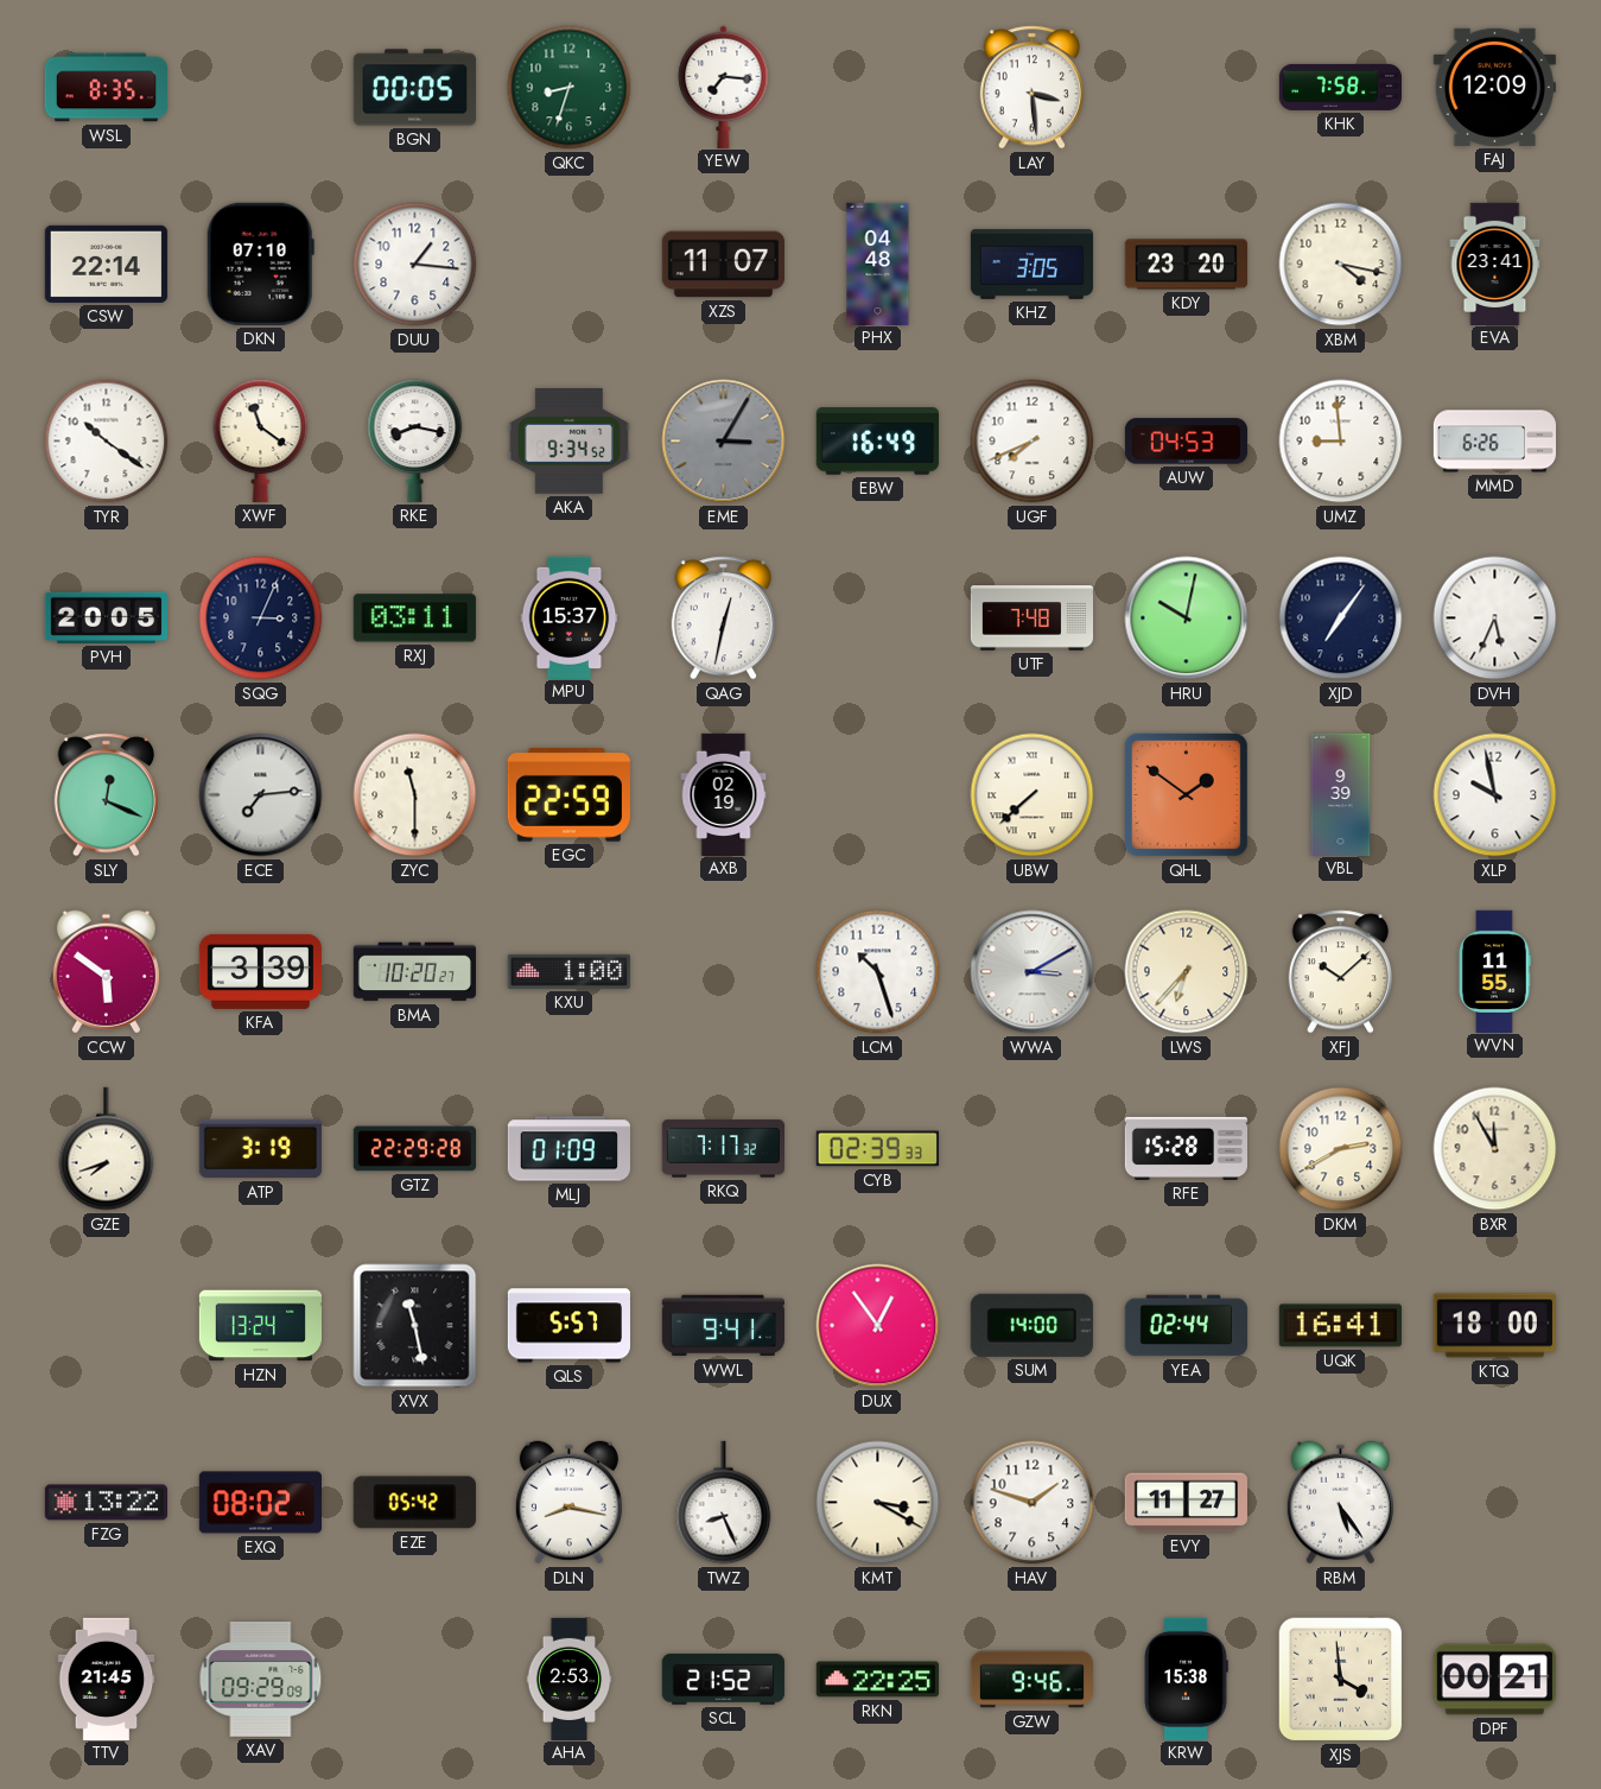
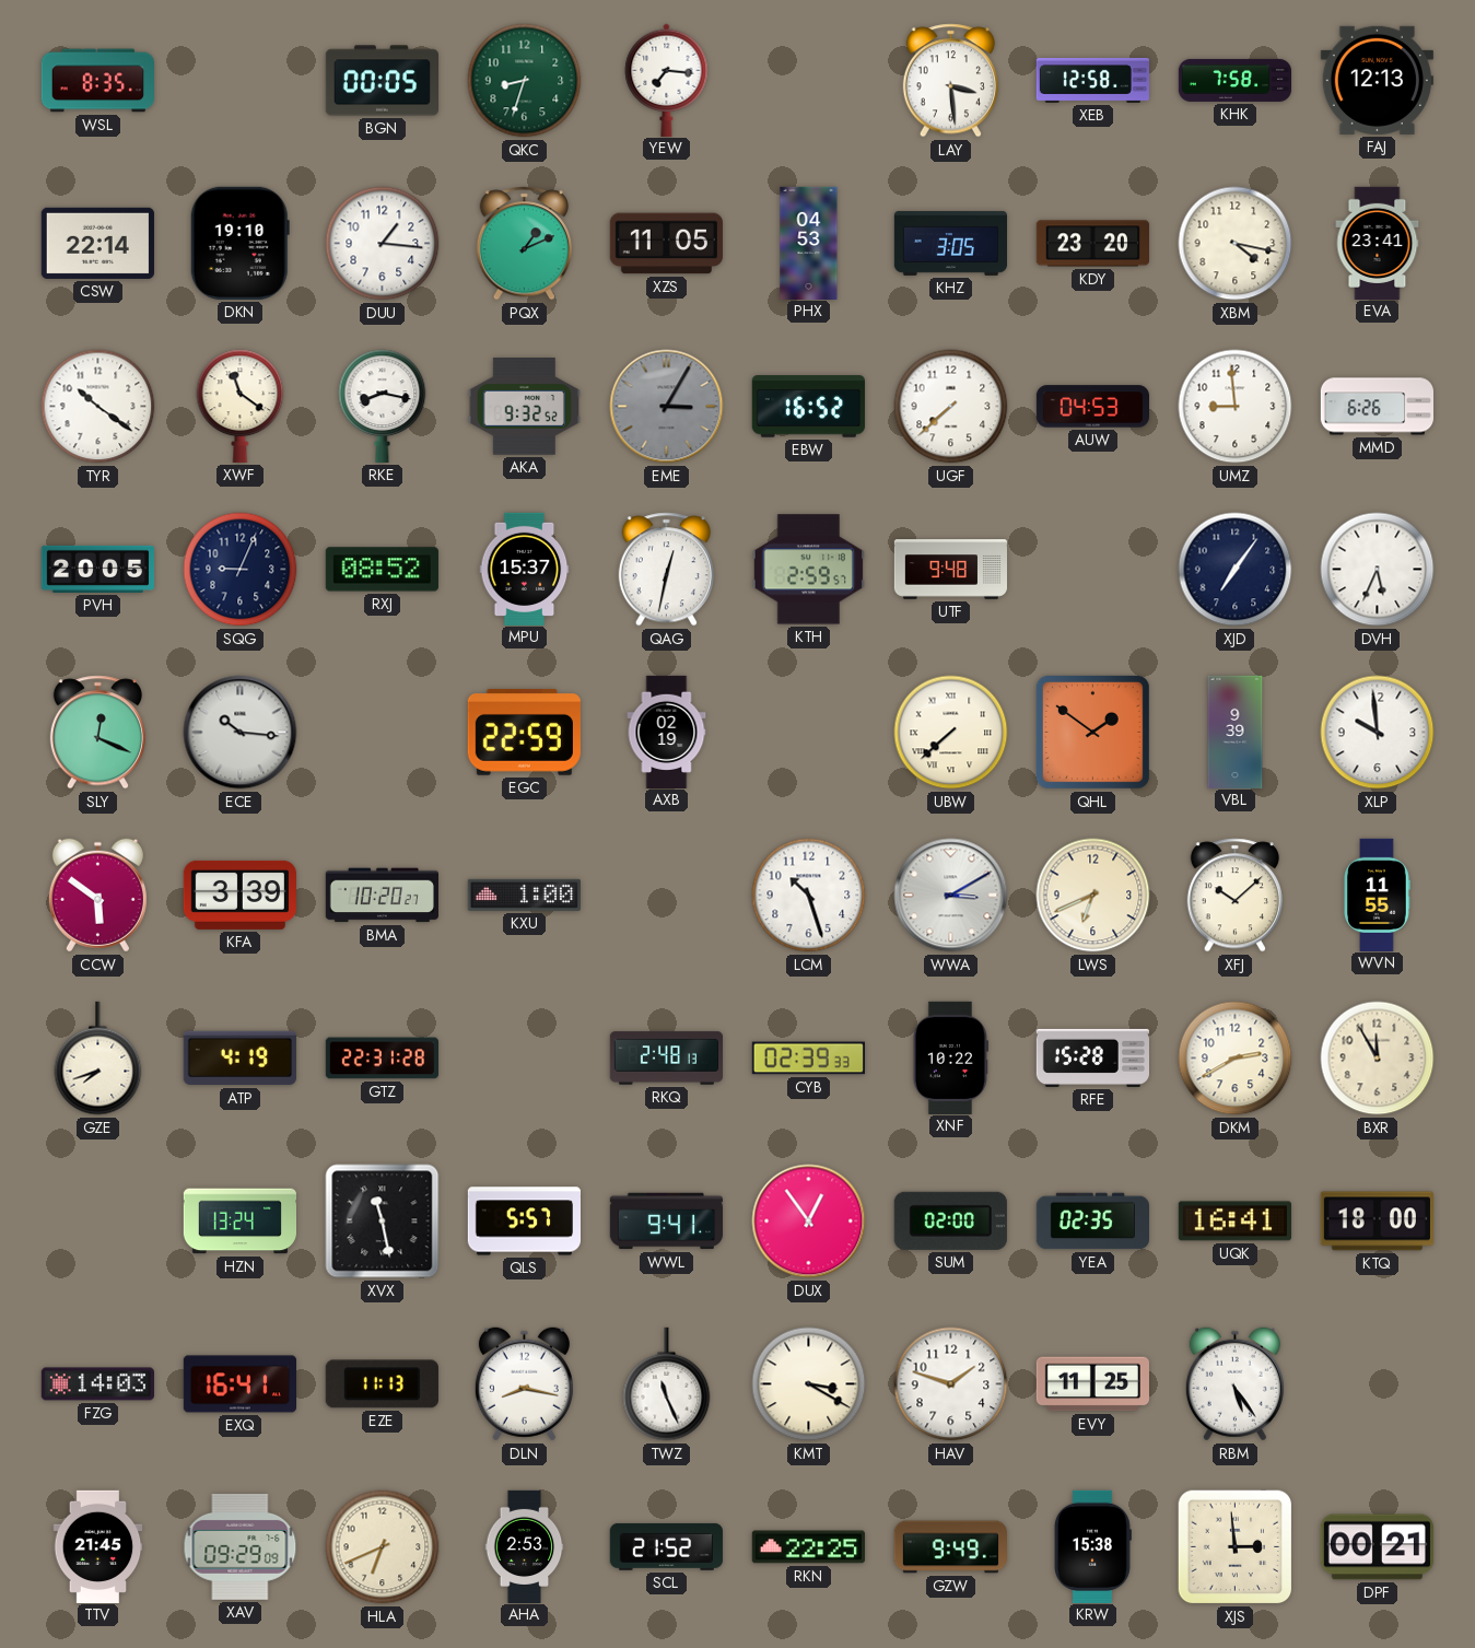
XEB: none -> 12:58
FAJ: 12:09 -> 12:13
DKN: 07:10 -> 19:10
PQX: none -> 1:11
XZS: 11:07 -> 11:05
PHX: 04:48 -> 04:53
AKA: 9:34 -> 9:32
EBW: 16:49 -> 16:52
UGF: 7:41 -> 7:38
SQG: 3:04 -> 9:04
RXJ: 03:11 -> 08:52
KTH: none -> 2:59
UTF: 7:48 -> 9:48
HRU: 10:02 -> none
ECE: 7:14 -> 10:16
ZYC: 11:30 -> none
XLP: 9:58 -> 9:59
LWS: 6:37 -> 6:41
ATP: 3:19 -> 4:19
GTZ: 22:29 -> 22:31
MLJ: 01:09 -> none
RKQ: 7:17 -> 2:48
XNF: none -> 10:22
SUM: 14:00 -> 02:00
YEA: 02:44 -> 02:35
FZG: 13:22 -> 14:03
EXQ: 08:02 -> 16:41
EZE: 05:42 -> 11:13
TWZ: 8:26 -> 11:26
EVY: 11:27 -> 11:25
HLA: none -> 6:41
GZW: 9:46 -> 9:49
XJS: 3:59 -> 2:59
